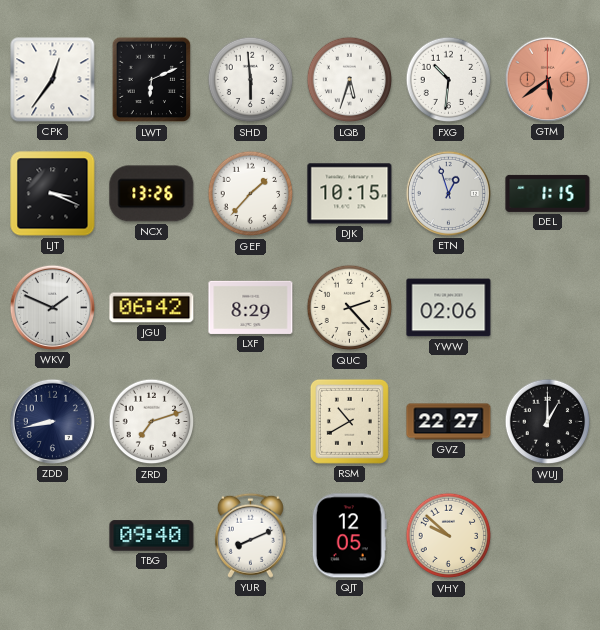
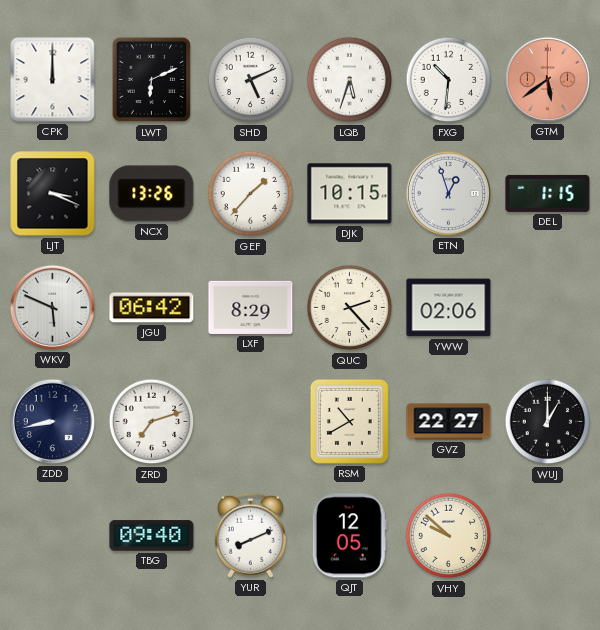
CPK: 12:36 -> 12:00
SHD: 5:59 -> 5:11
WKV: 1:49 -> 5:49
